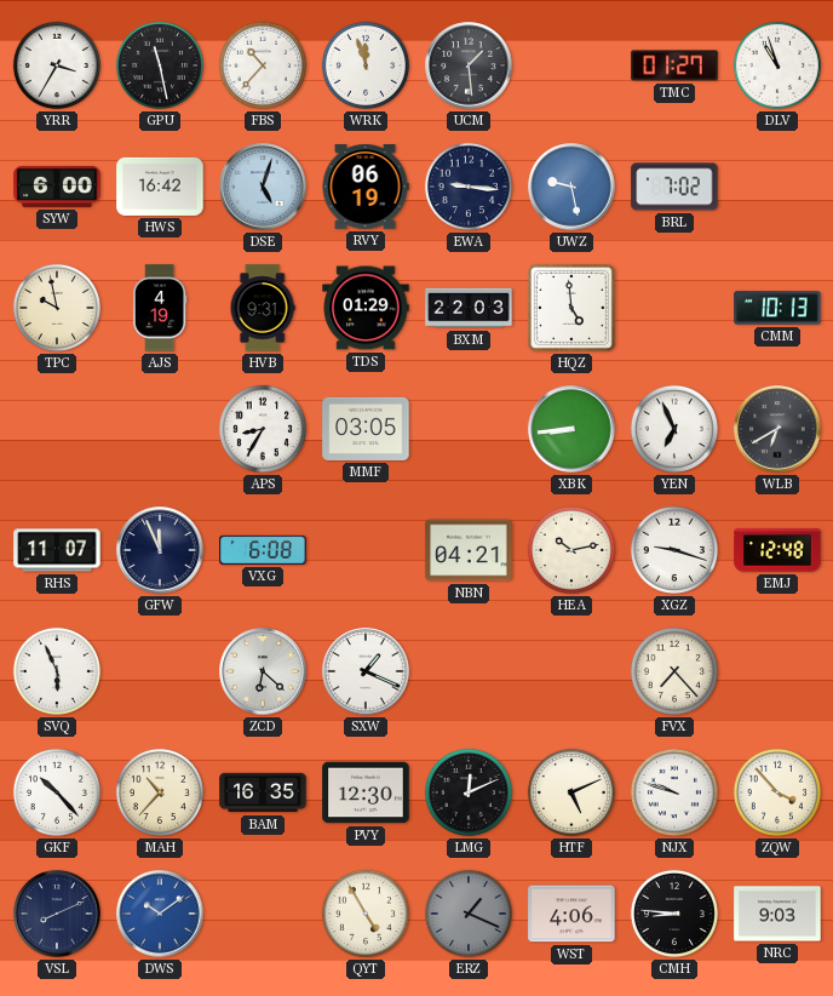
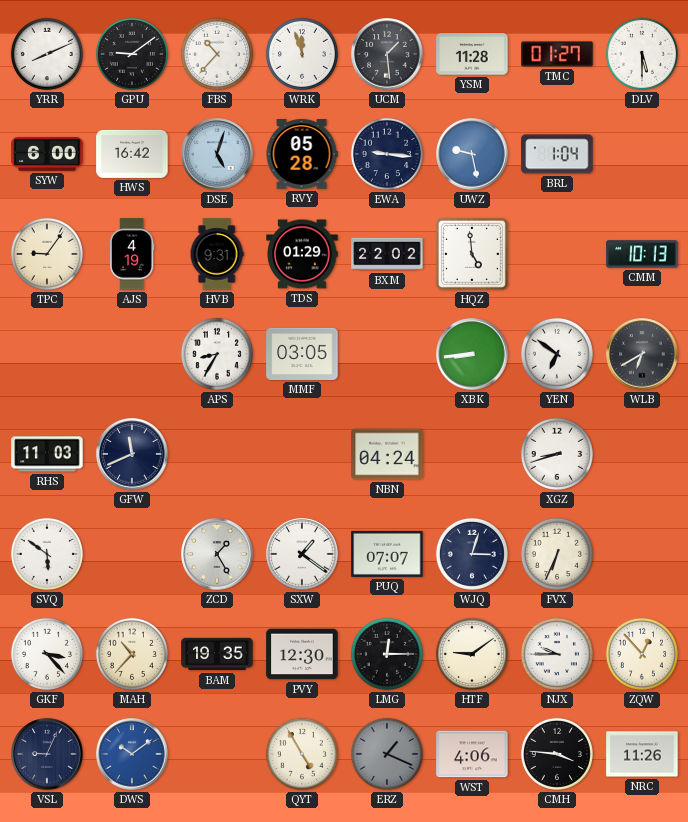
YRR: 3:35 -> 8:11
GPU: 11:28 -> 9:09
YSM: none -> 11:28
DLV: 10:57 -> 5:30
RVY: 06:19 -> 05:28
BRL: 7:02 -> 1:04
TPC: 9:58 -> 9:06
BXM: 22:03 -> 22:02
YEN: 6:56 -> 6:51
RHS: 11:07 -> 11:03
GFW: 11:56 -> 11:41
VXG: 6:08 -> none
NBN: 04:21 -> 04:24
HEA: 10:13 -> none
XGZ: 9:18 -> 8:42
EMJ: 12:48 -> none
SVQ: 5:56 -> 5:51
ZCD: 6:22 -> 1:25
SXW: 1:19 -> 1:21
PUQ: none -> 07:07
WJQ: none -> 3:03
FVX: 7:23 -> 6:34
GKF: 10:23 -> 3:23
BAM: 16:35 -> 19:35
LMG: 12:11 -> 12:15
HTF: 5:11 -> 9:09
NJX: 9:48 -> 9:45
ZQW: 3:53 -> 12:53
VSL: 8:11 -> 9:04
CMH: 8:46 -> 3:46
NRC: 9:03 -> 11:26
